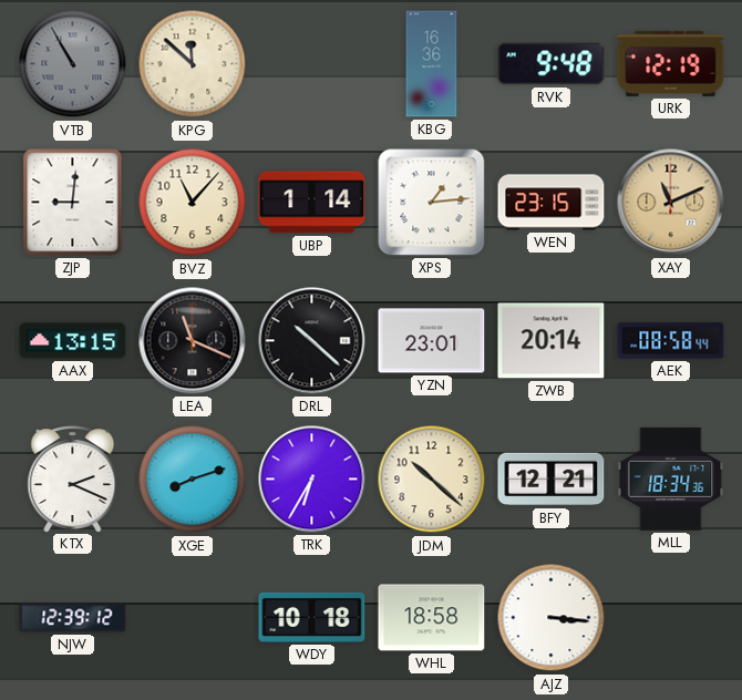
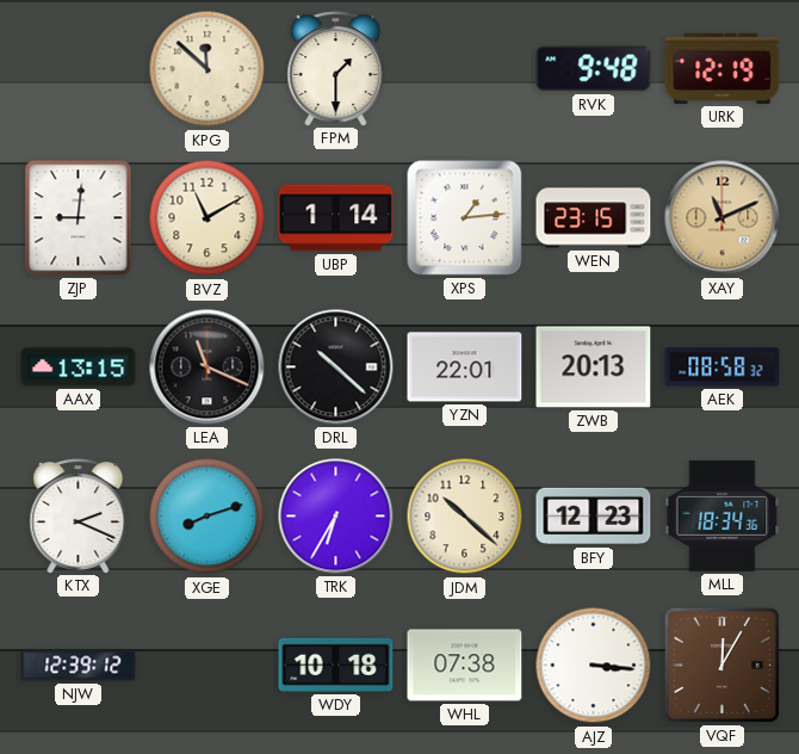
VTB: 10:55 -> none
FPM: none -> 1:30
KBG: 16:36 -> none
BVZ: 11:07 -> 11:10
YZN: 23:01 -> 22:01
ZWB: 20:14 -> 20:13
AEK: 08:58:44 -> 08:58:32
BFY: 12:21 -> 12:23
WHL: 18:58 -> 07:38
VQF: none -> 12:05
